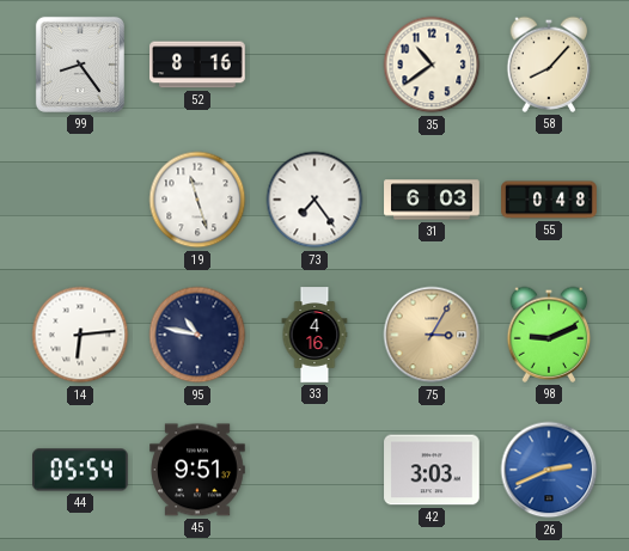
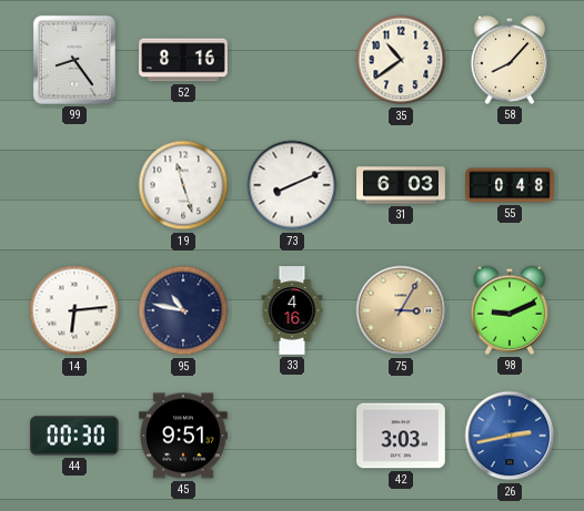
73: 7:24 -> 8:11
44: 05:54 -> 00:30
26: 2:41 -> 2:43
